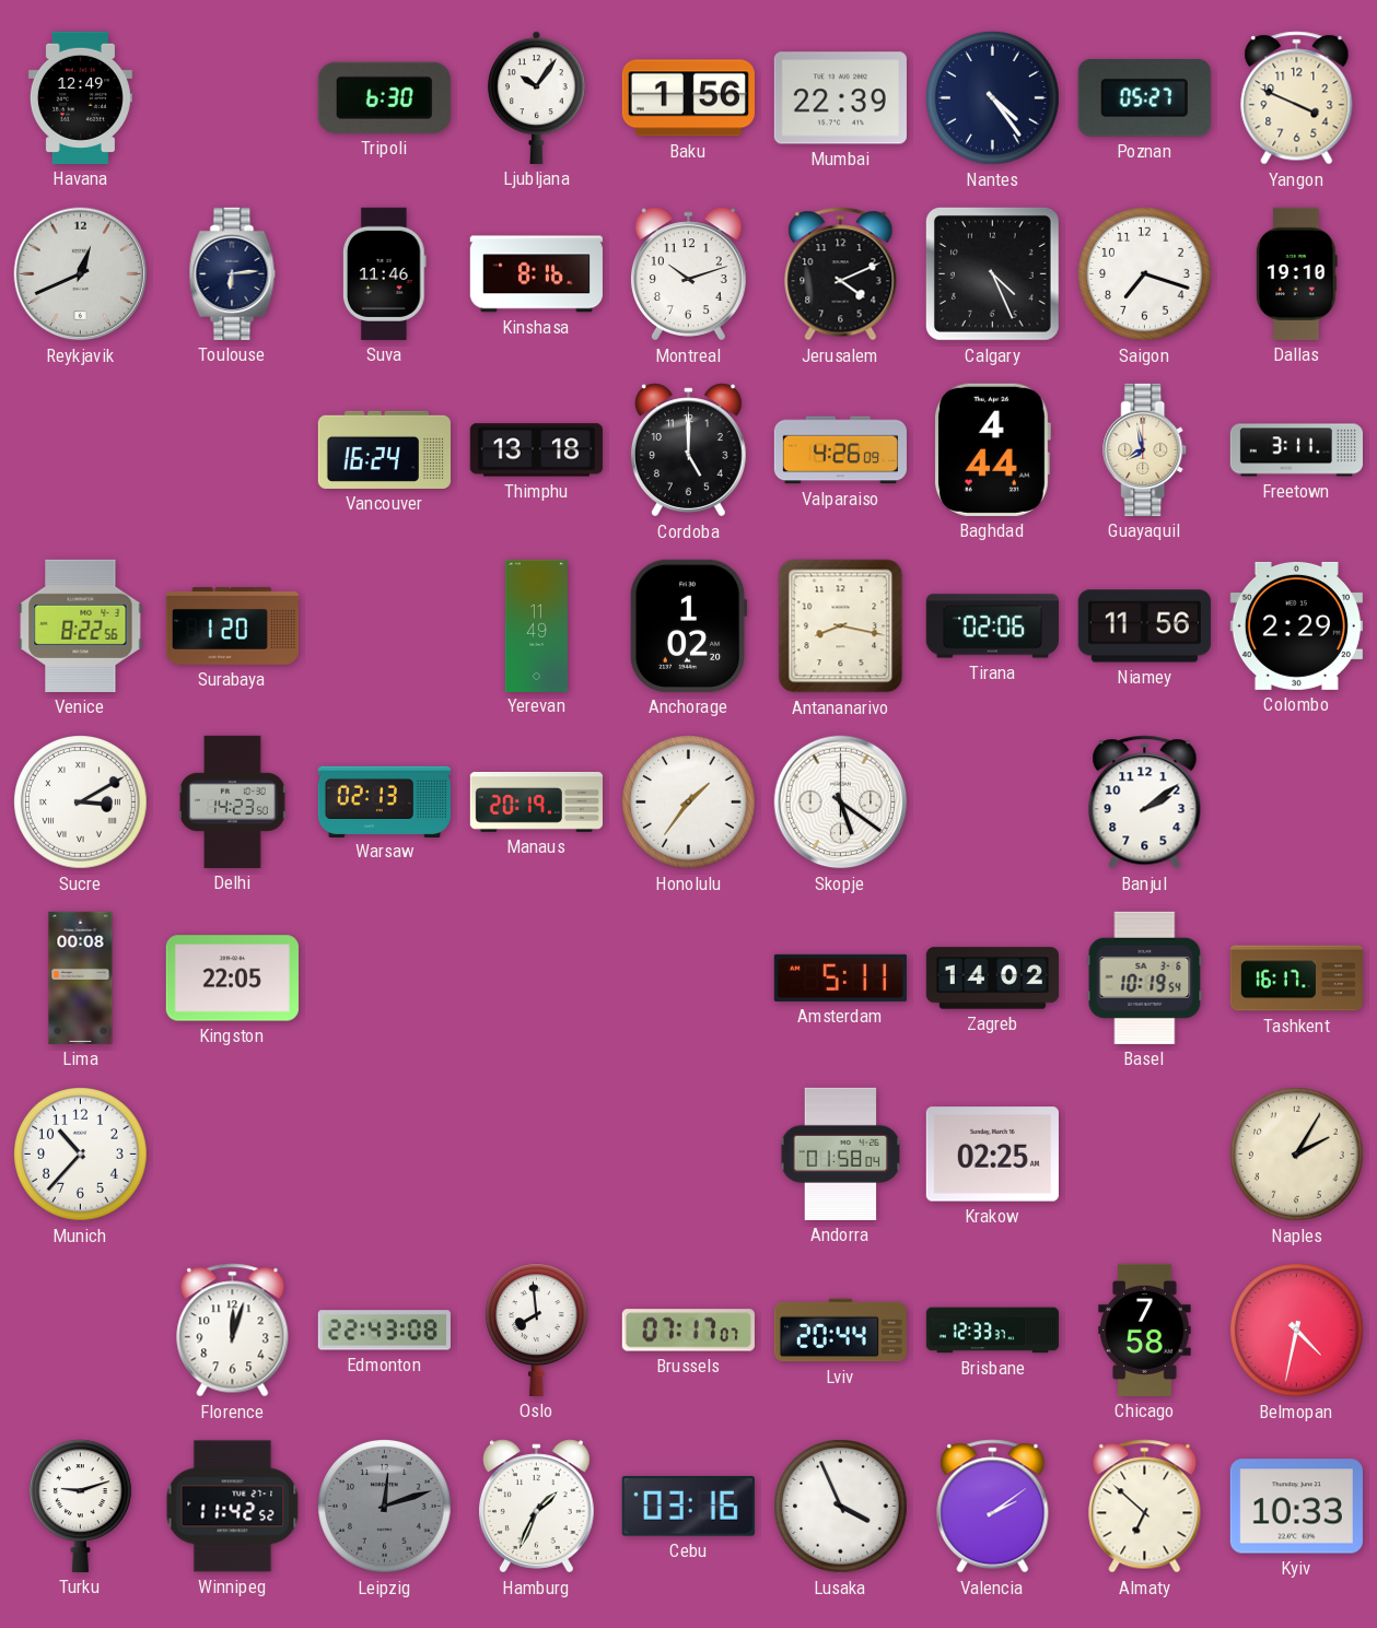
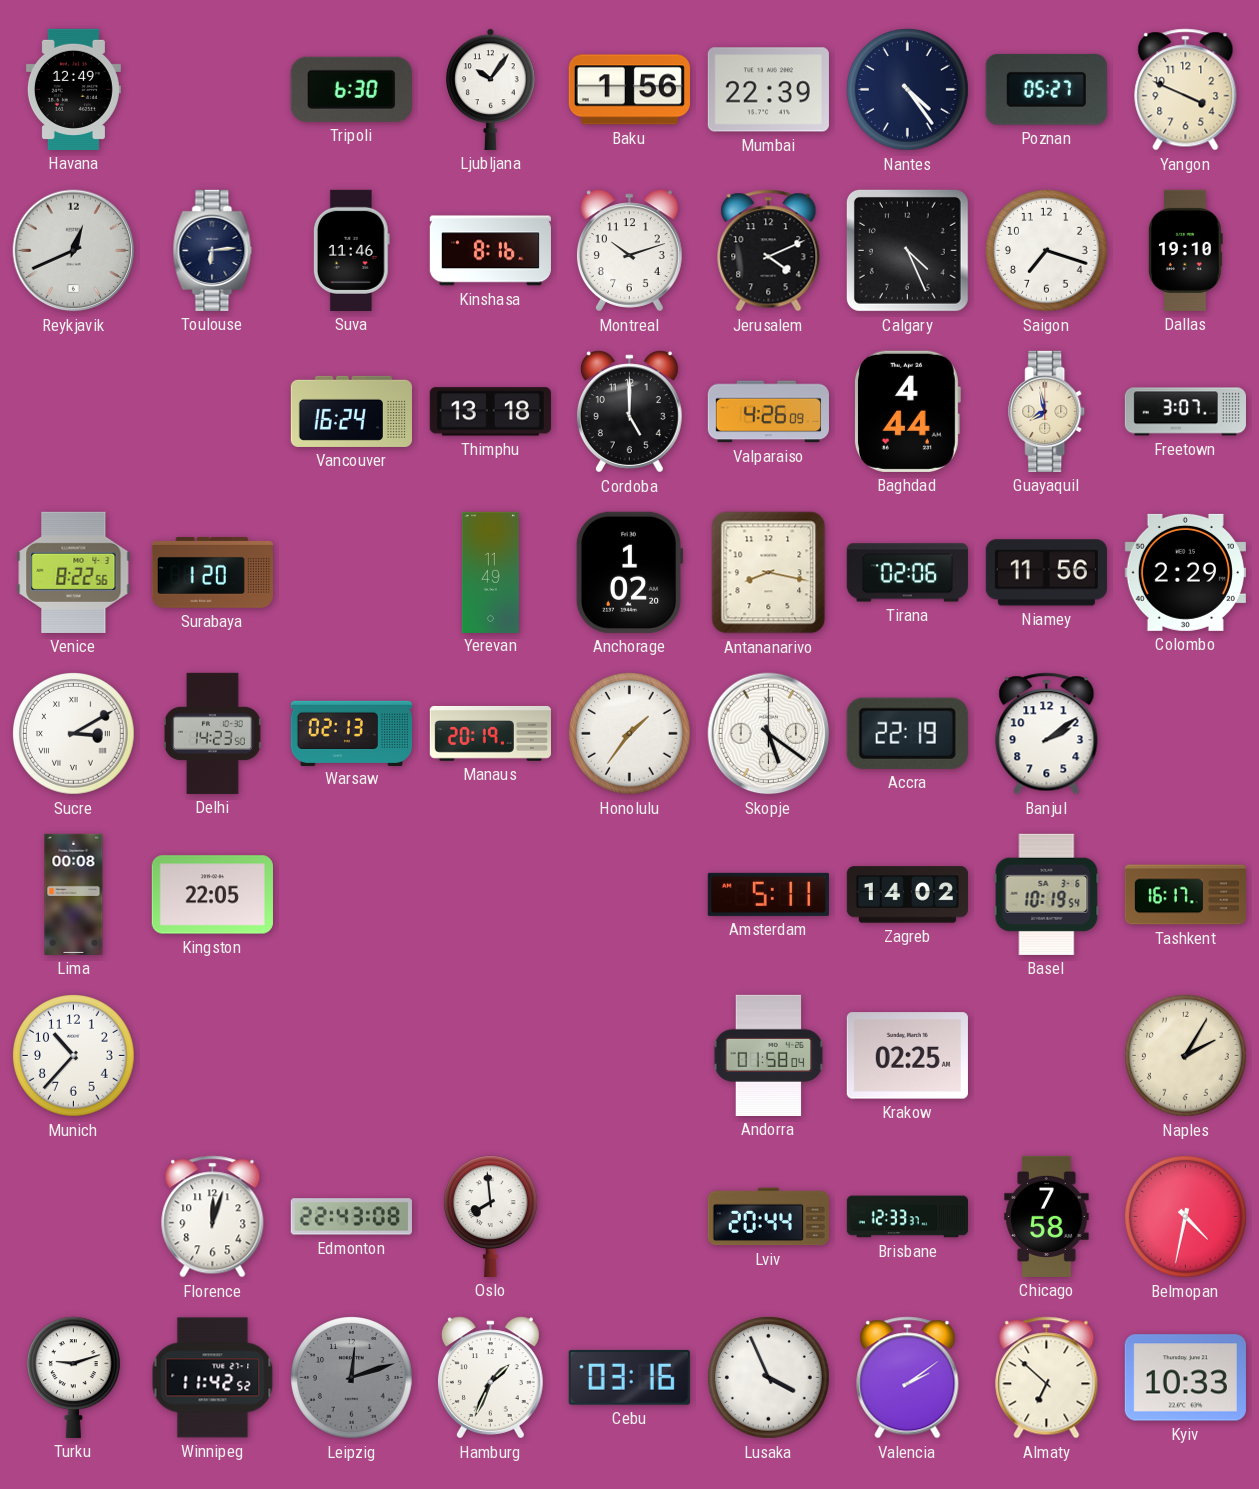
Freetown: 3:11 -> 3:07
Accra: none -> 22:19
Brussels: 07:17 -> none
